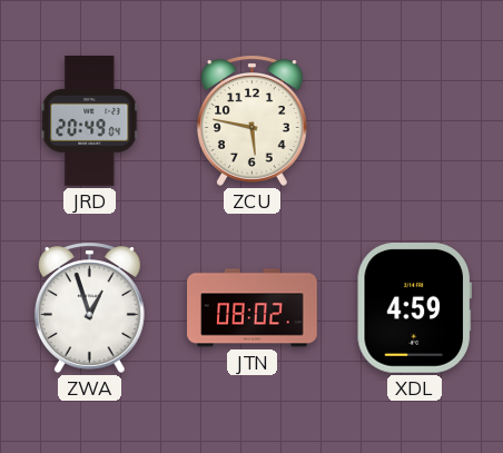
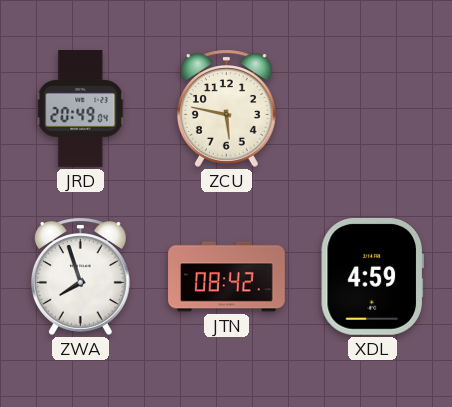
ZWA: 12:57 -> 7:57
JTN: 08:02 -> 08:42
